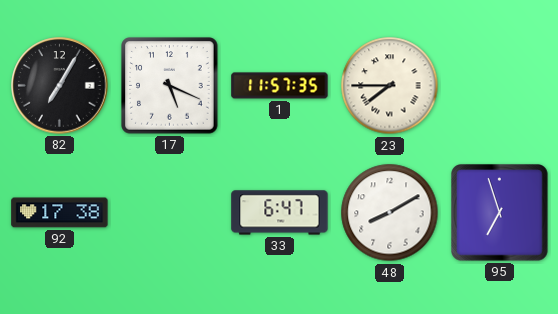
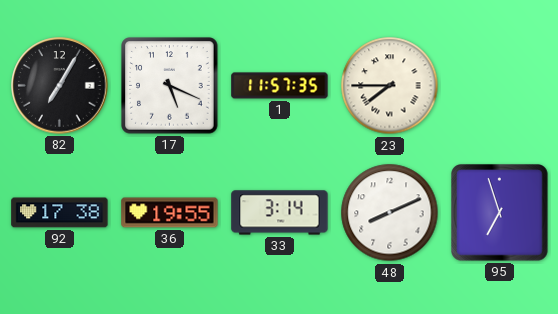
36: none -> 19:55
33: 6:47 -> 3:14
48: 8:10 -> 8:11
